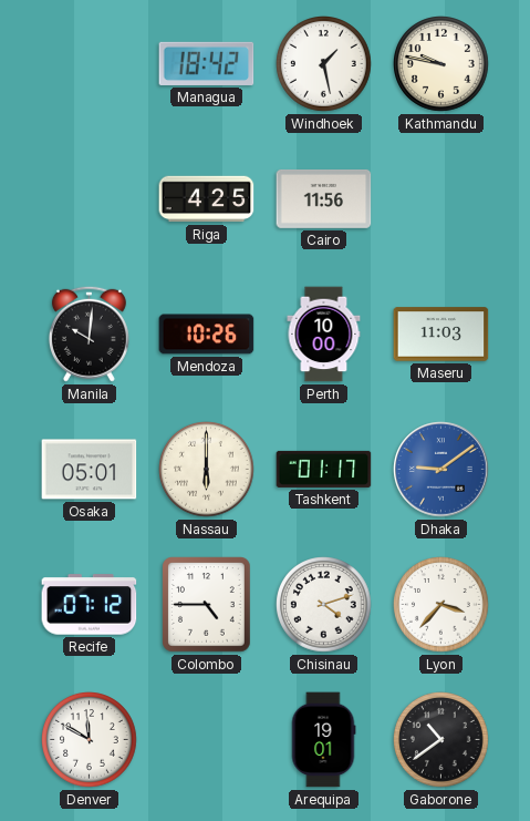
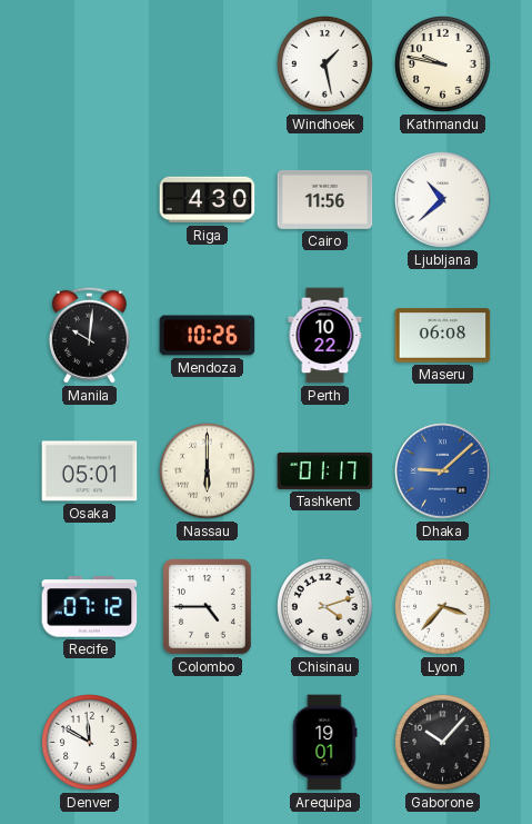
Managua: 18:42 -> none
Riga: 4:25 -> 4:30
Ljubljana: none -> 10:38
Perth: 10:00 -> 10:22
Maseru: 11:03 -> 06:08
Dhaka: 9:09 -> 9:08
Gaborone: 10:39 -> 10:07
